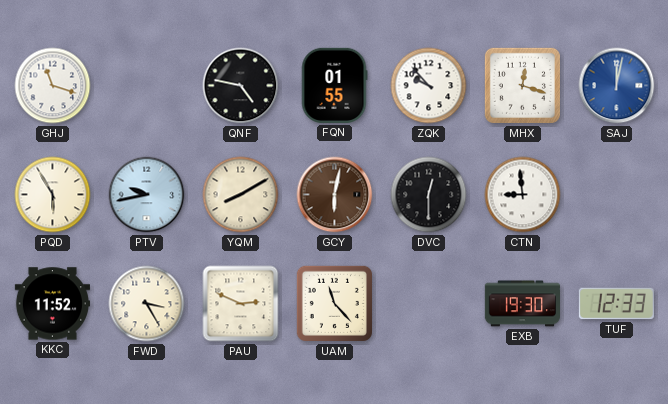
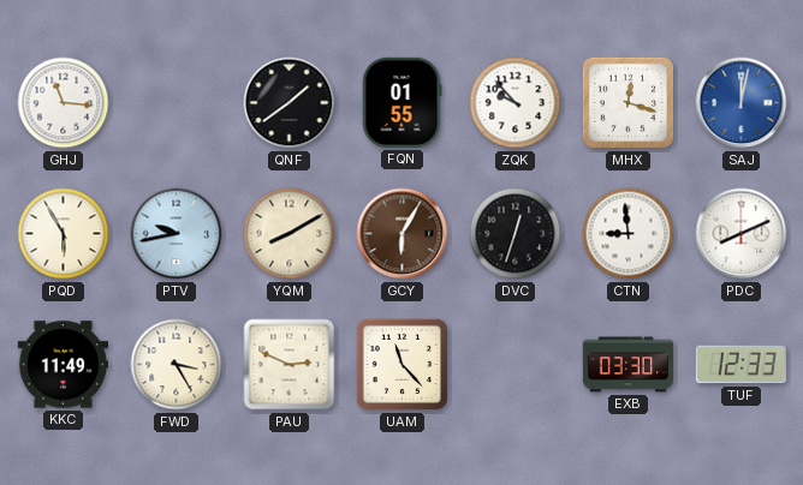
GHJ: 11:18 -> 11:16
QNF: 4:47 -> 1:39
GCY: 6:02 -> 6:05
DVC: 12:30 -> 12:33
PDC: none -> 8:11
KKC: 11:52 -> 11:49
EXB: 19:30 -> 03:30
